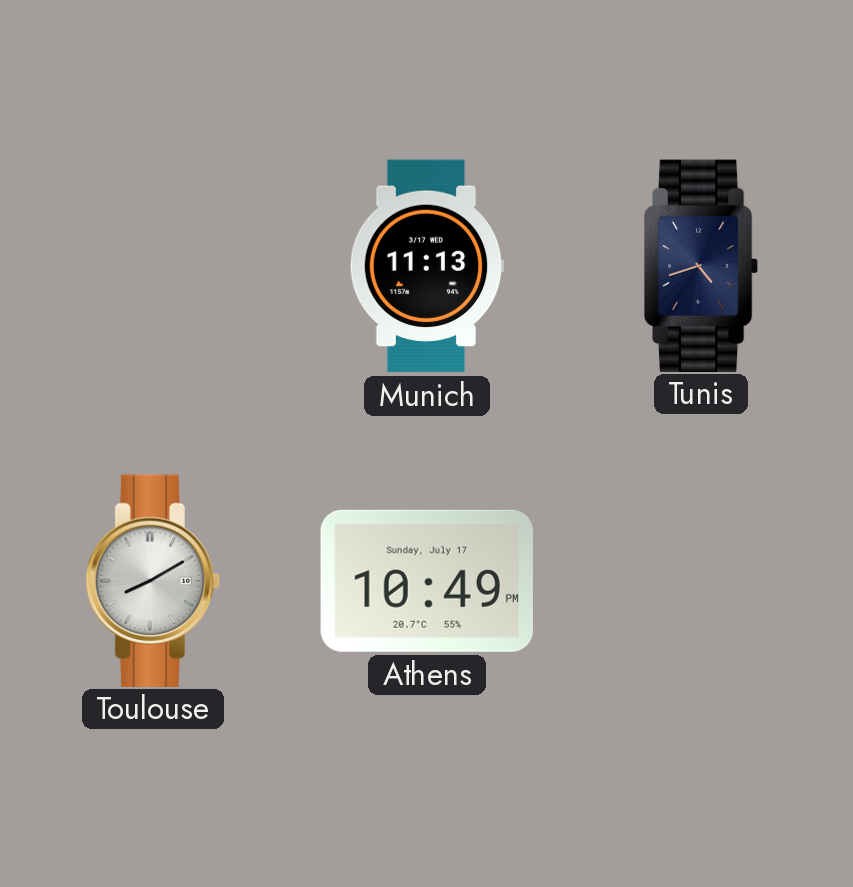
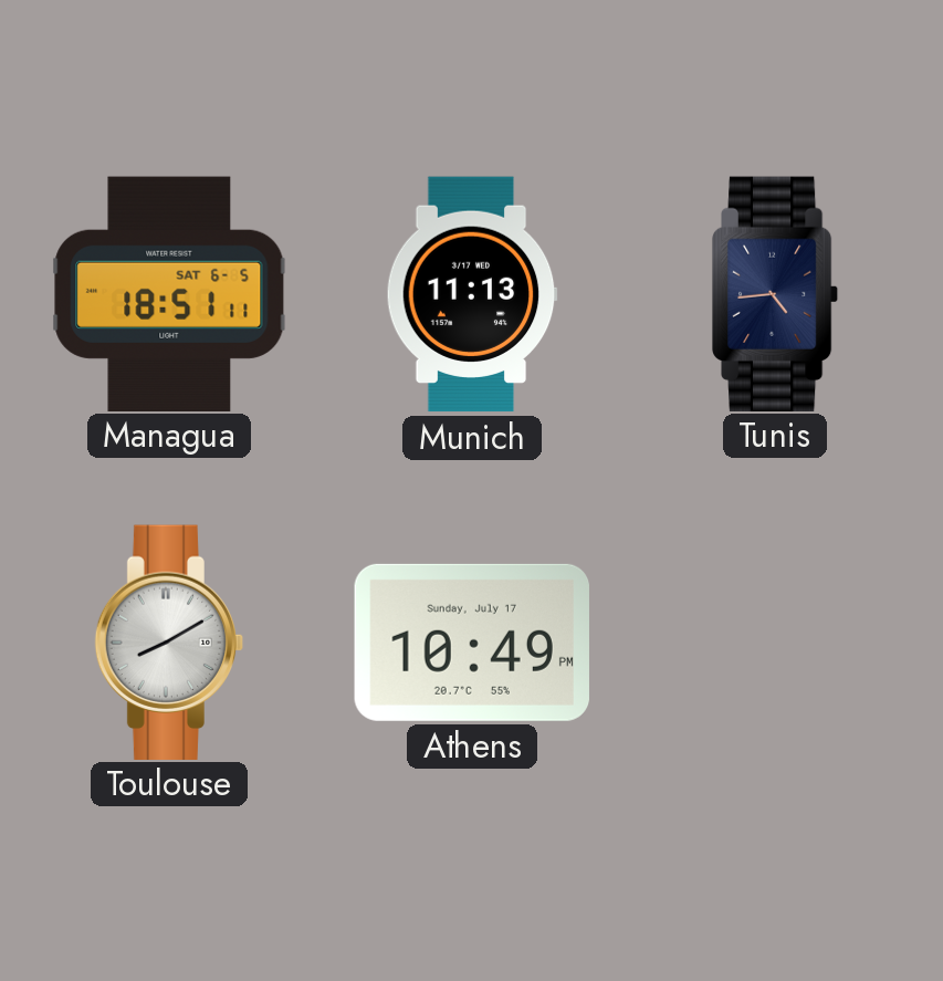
Managua: none -> 18:51
Tunis: 4:42 -> 4:44
